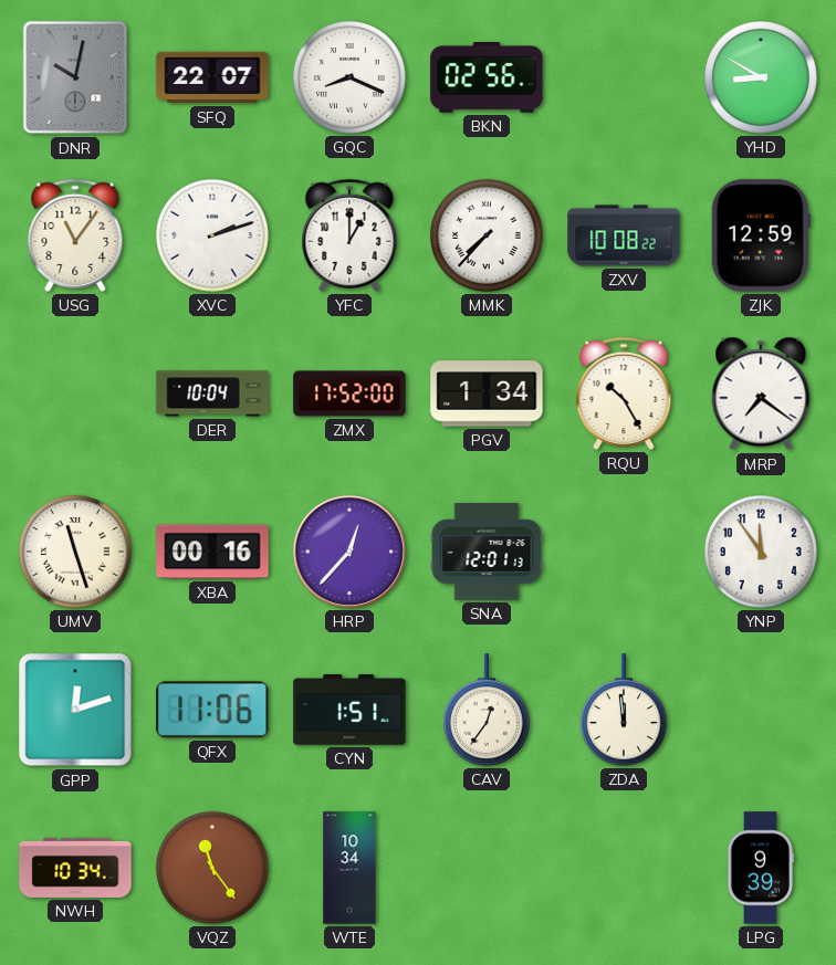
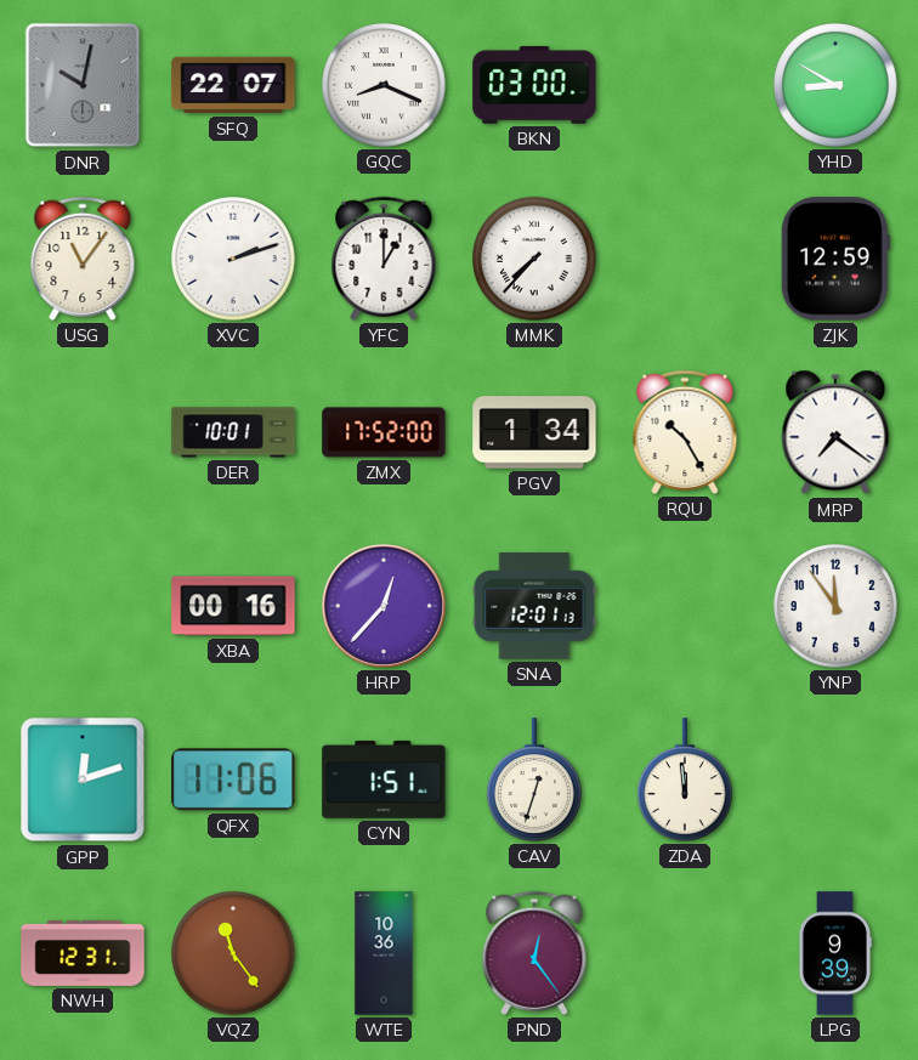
BKN: 02:56 -> 03:00
ZXV: 10:08 -> none
DER: 10:04 -> 10:01
UMV: 11:27 -> none
CAV: 12:36 -> 12:33
NWH: 10:34 -> 12:31
WTE: 10:34 -> 10:36
PND: none -> 12:24
